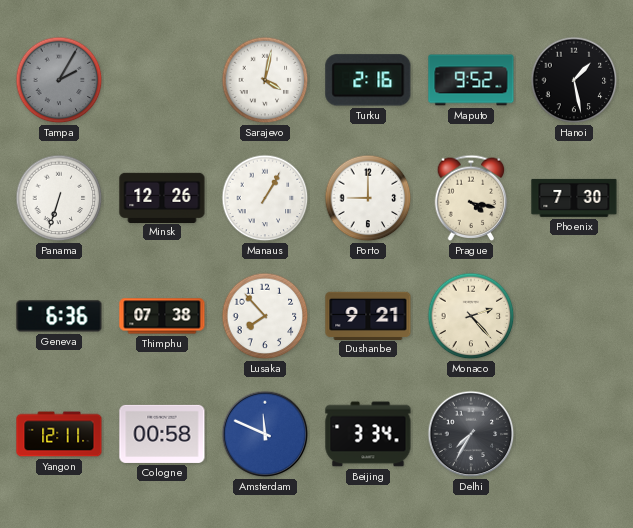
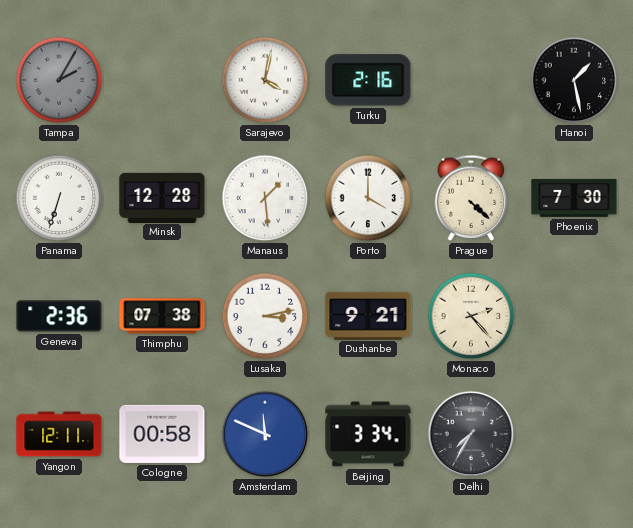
Maputo: 9:52 -> none
Minsk: 12:26 -> 12:28
Manaus: 1:05 -> 1:29
Porto: 9:00 -> 4:00
Prague: 4:17 -> 4:22
Geneva: 6:36 -> 2:36
Lusaka: 7:53 -> 3:13
